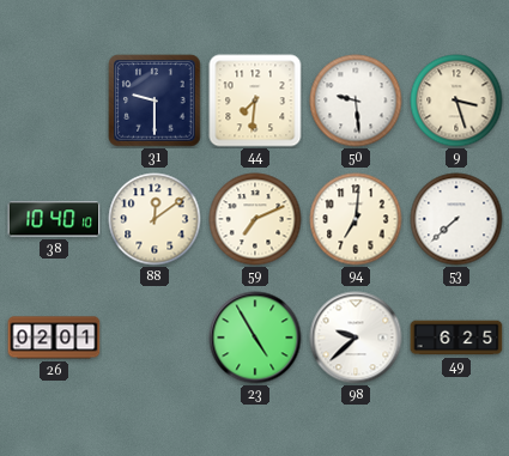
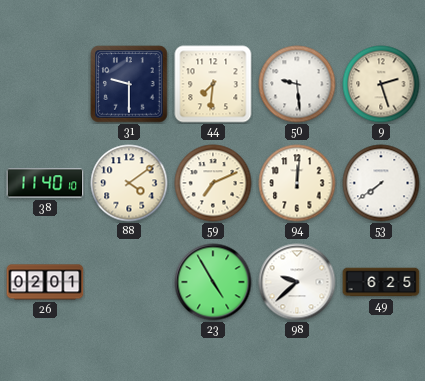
9: 3:27 -> 2:27
38: 10:40 -> 11:40
88: 12:09 -> 4:09
94: 7:01 -> 12:01
53: 7:38 -> 7:39
